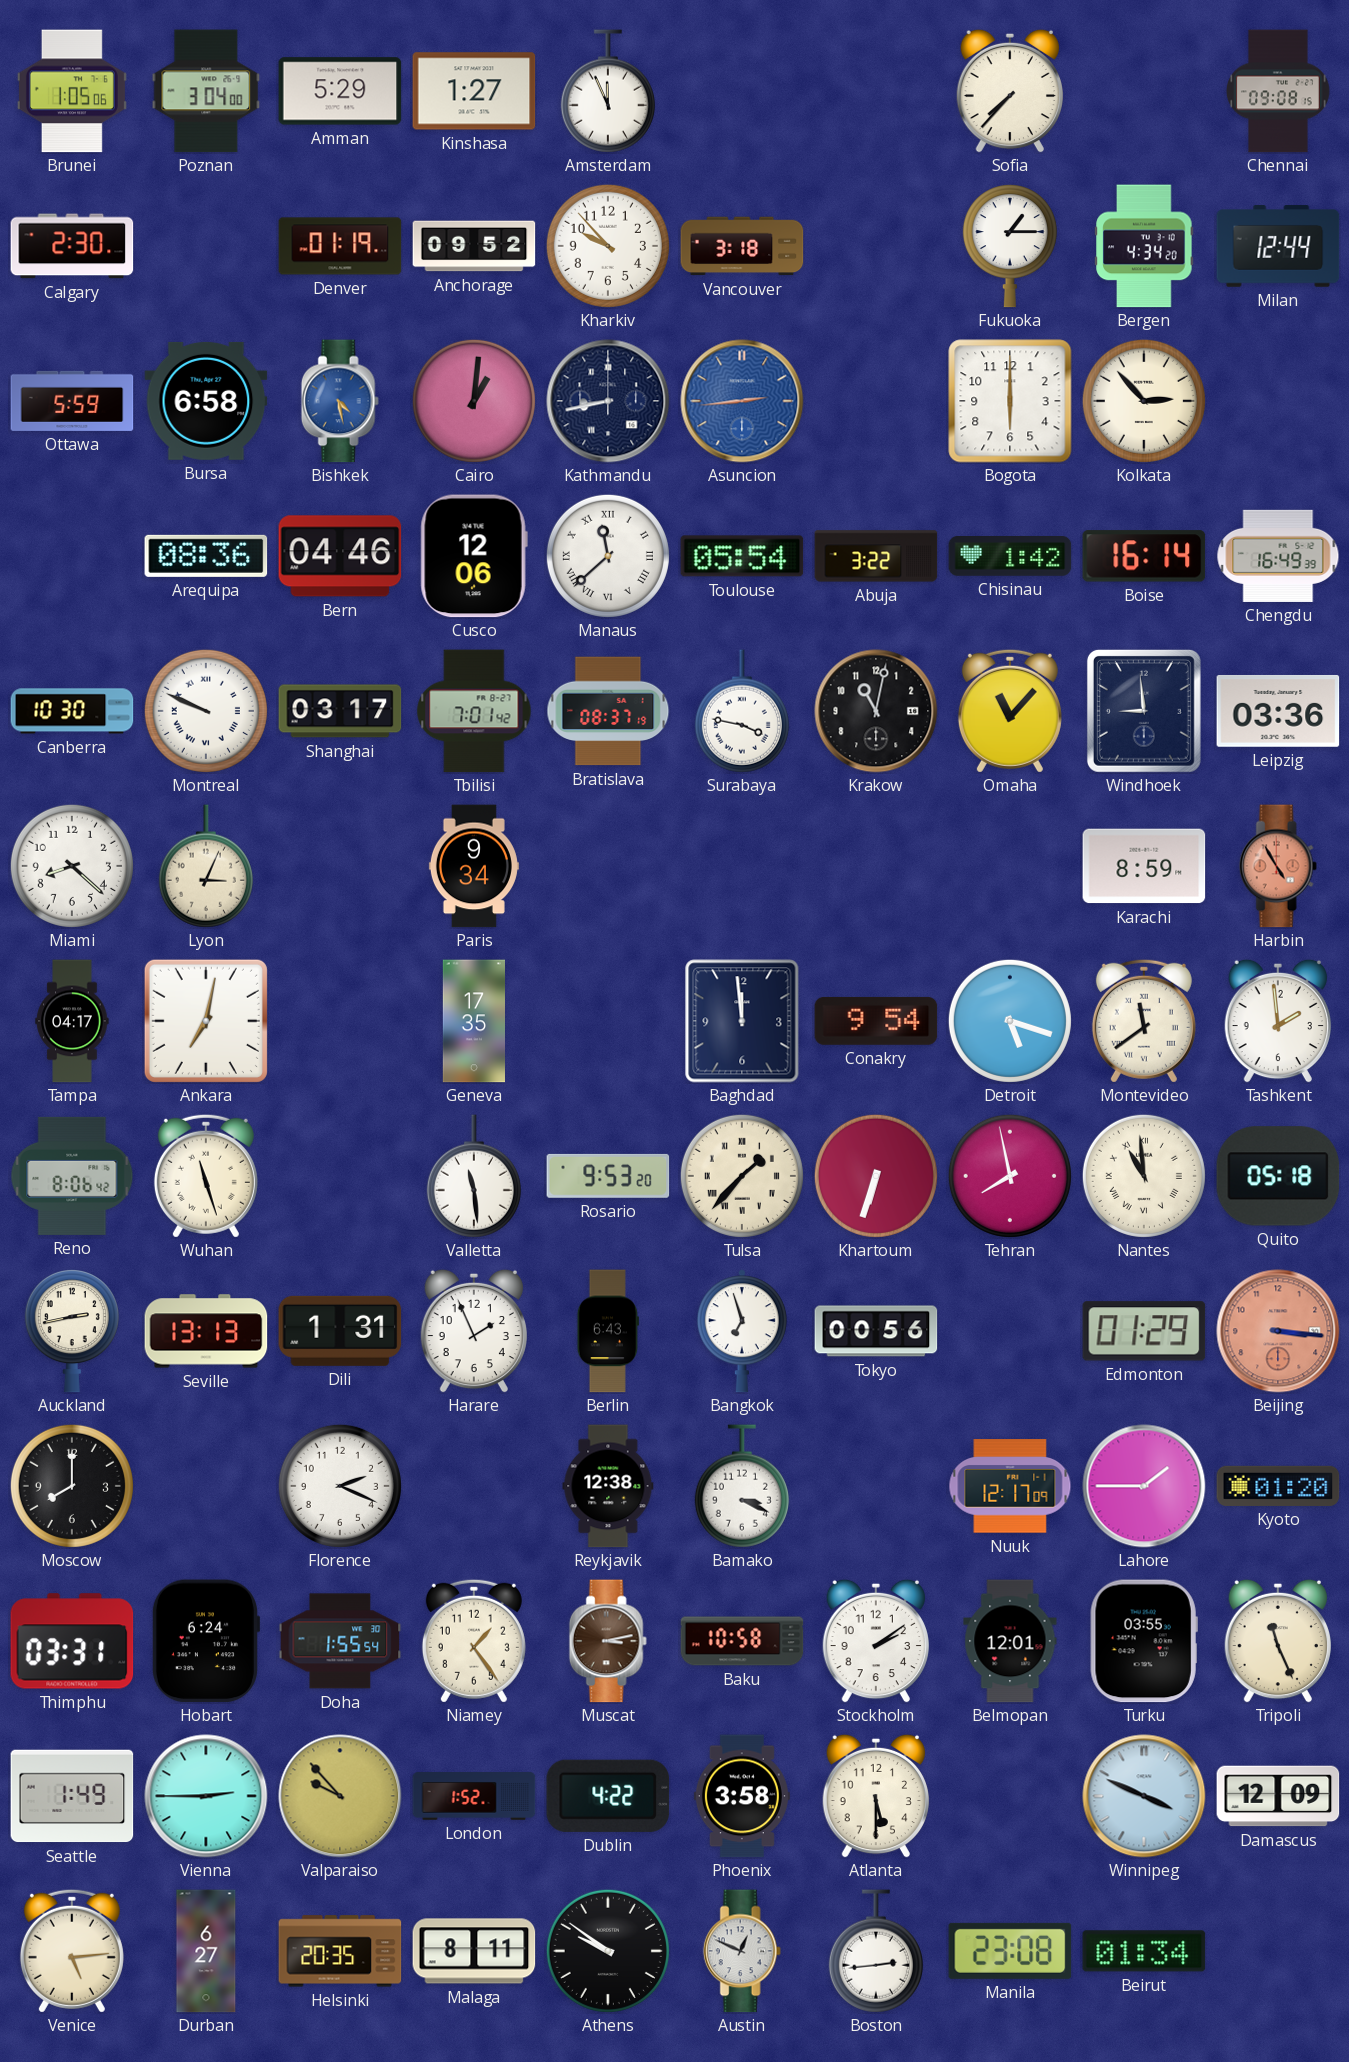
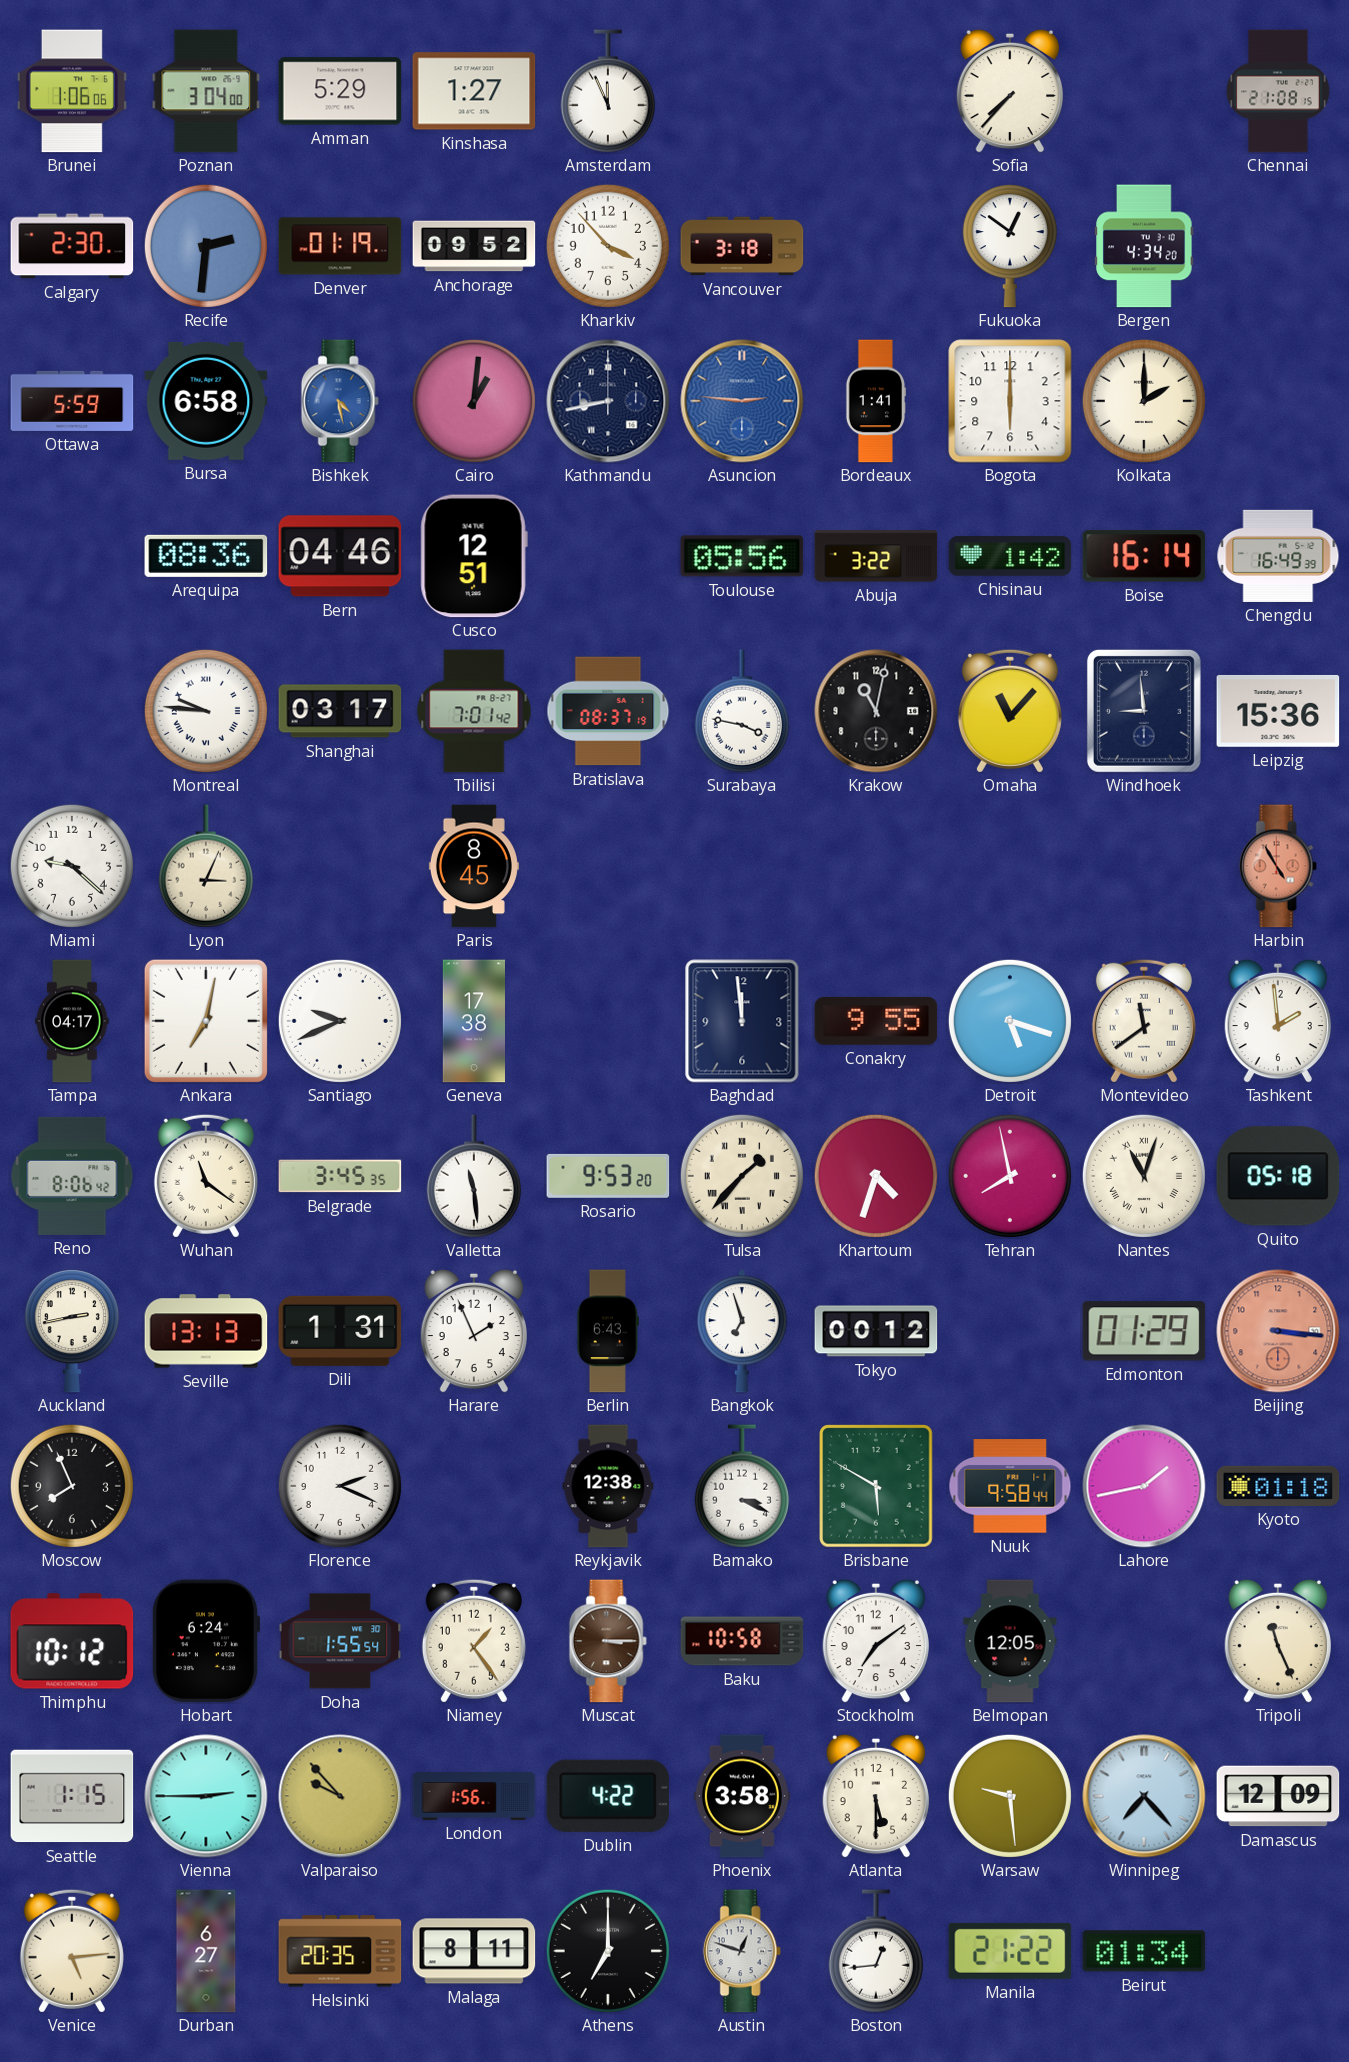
Brunei: 1:05 -> 1:06
Chennai: 09:08 -> 21:08
Recife: none -> 2:31
Kharkiv: 9:53 -> 3:53
Fukuoka: 1:15 -> 12:51
Milan: 12:44 -> none
Asuncion: 2:44 -> 2:46
Bordeaux: none -> 1:41
Kolkata: 2:53 -> 2:00
Cusco: 12:06 -> 12:51
Manaus: 11:38 -> none
Toulouse: 05:54 -> 05:56
Canberra: 10:30 -> none
Montreal: 9:49 -> 9:46
Leipzig: 03:36 -> 15:36
Miami: 8:22 -> 9:22
Paris: 9:34 -> 8:45
Karachi: 8:59 -> none
Santiago: none -> 9:41
Geneva: 17:35 -> 17:38
Conakry: 9:54 -> 9:55
Wuhan: 11:27 -> 11:21
Belgrade: none -> 3:45
Khartoum: 6:33 -> 4:33
Nantes: 10:59 -> 11:03
Tokyo: 00:56 -> 00:12
Moscow: 8:00 -> 7:56
Brisbane: none -> 5:50
Nuuk: 12:17 -> 9:58
Lahore: 1:45 -> 1:43
Kyoto: 01:20 -> 01:18
Thimphu: 03:31 -> 10:12
Muscat: 3:13 -> 3:15
Stockholm: 2:09 -> 7:09
Belmopan: 12:01 -> 12:05
Turku: 03:55 -> none
Seattle: 1:49 -> 1:15
London: 1:52 -> 1:56
Warsaw: none -> 9:29
Winnipeg: 3:49 -> 7:23
Athens: 9:51 -> 7:00
Austin: 12:49 -> 12:48
Boston: 2:44 -> 12:44
Manila: 23:08 -> 21:22
